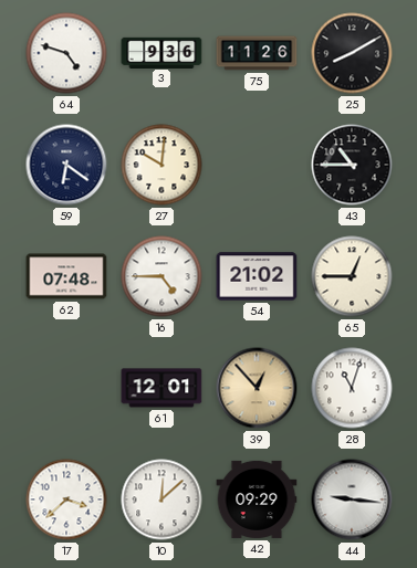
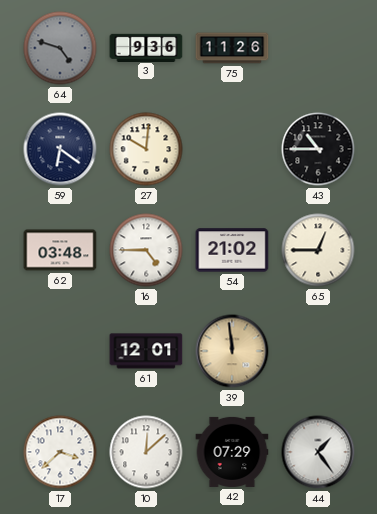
64 dial: white -> grey
25: 8:10 -> none
62: 07:48 -> 03:48
39: 12:53 -> 11:59
28: 11:03 -> none
42: 09:29 -> 07:29
44: 9:16 -> 1:24
